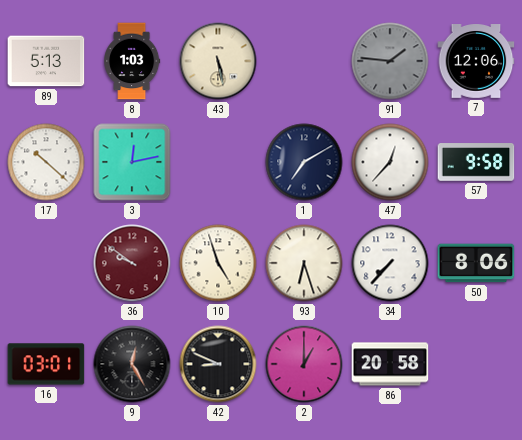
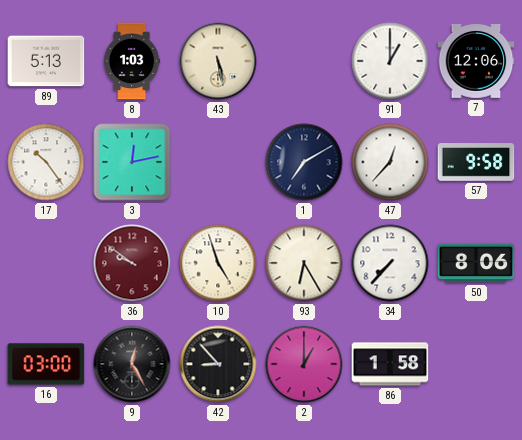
91: 1:46 -> 1:00
91 dial: grey -> white
17: 10:22 -> 10:24
93: 6:27 -> 6:25
16: 03:01 -> 03:00
42: 8:49 -> 8:53
86: 20:58 -> 1:58
